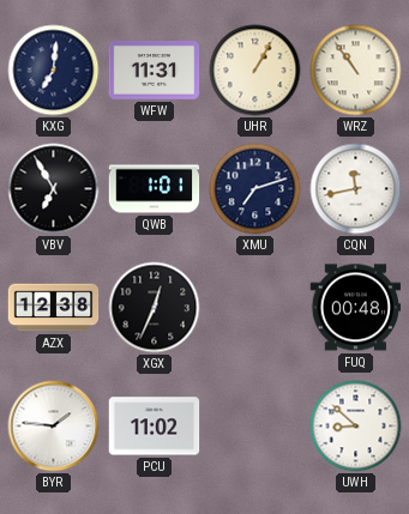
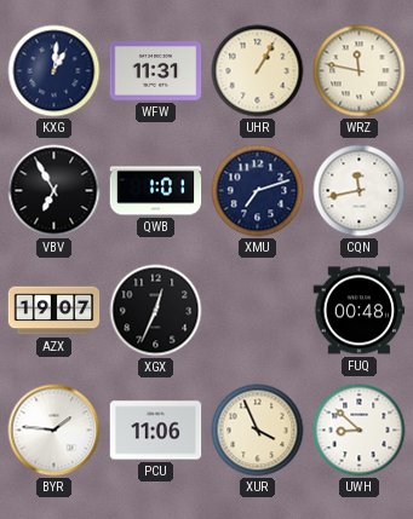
KXG: 7:01 -> 1:01
WRZ: 10:54 -> 11:47
AZX: 12:38 -> 19:07
PCU: 11:02 -> 11:06
XUR: none -> 3:56
